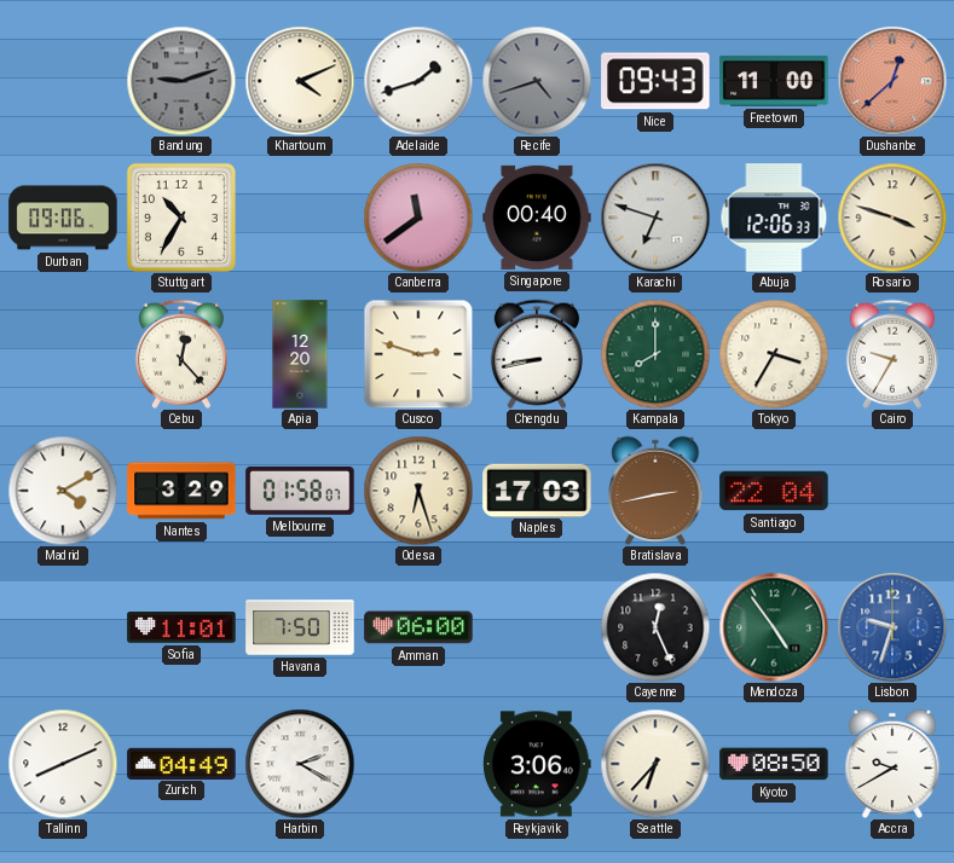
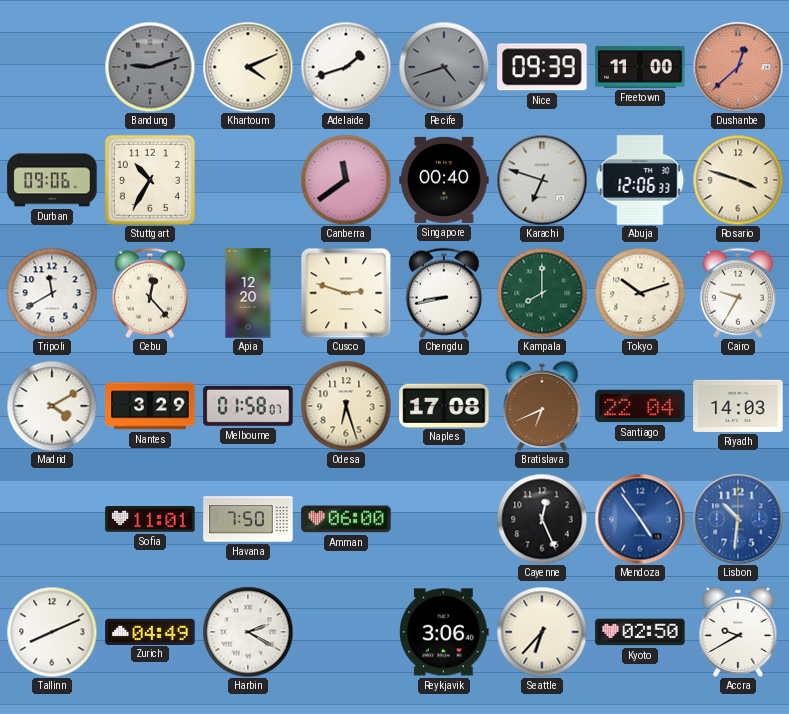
Nice: 09:43 -> 09:39
Tripoli: none -> 11:40
Tokyo: 3:35 -> 10:12
Naples: 17:03 -> 17:08
Bratislava: 2:43 -> 6:41
Riyadh: none -> 14:03
Mendoza dial: green -> blue
Lisbon: 9:33 -> 10:31
Kyoto: 08:50 -> 02:50
